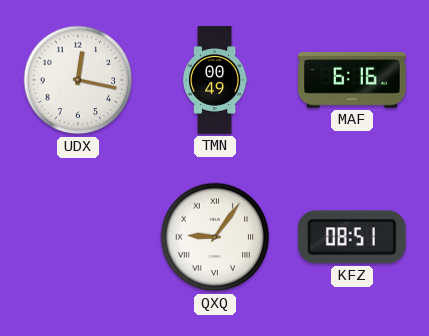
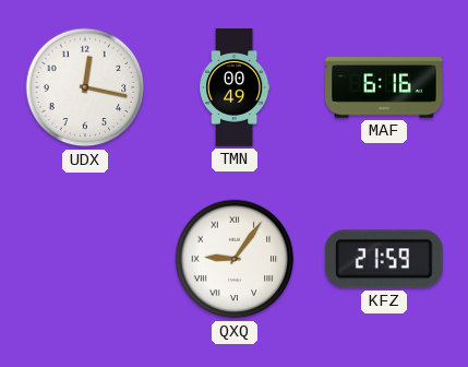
KFZ: 08:51 -> 21:59
